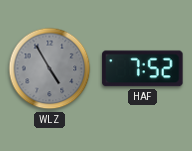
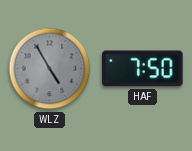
HAF: 7:52 -> 7:50
